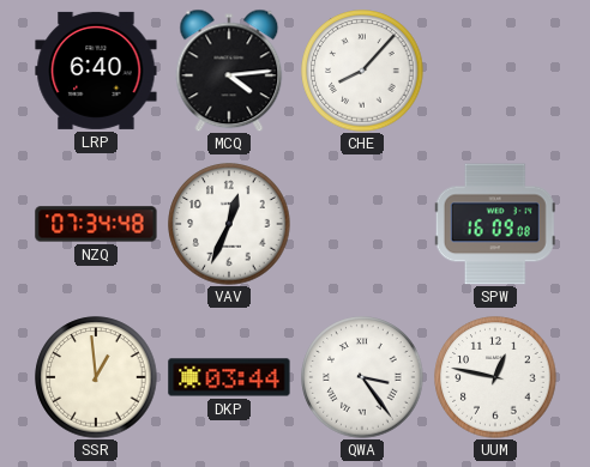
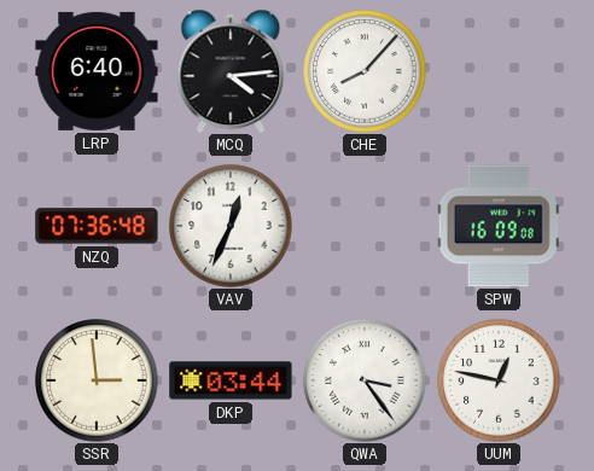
NZQ: 07:34 -> 07:36
SSR: 12:59 -> 2:59
